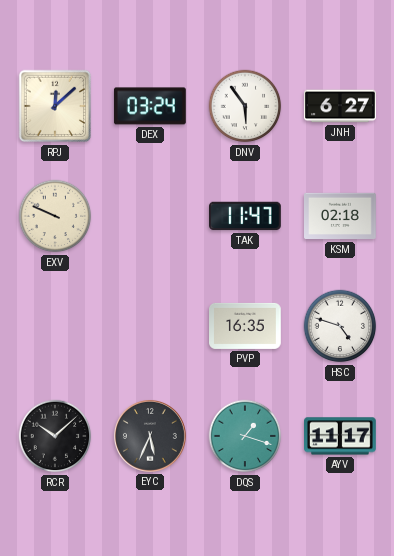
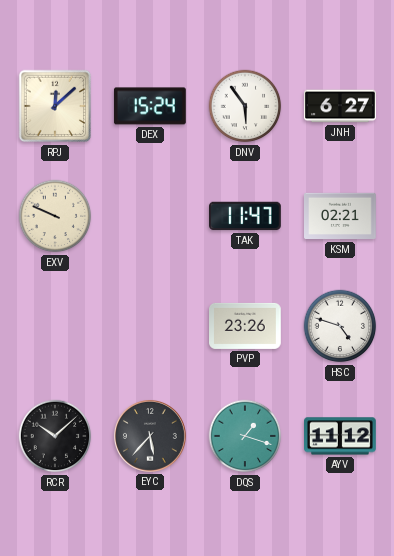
DEX: 03:24 -> 15:24
KSM: 02:18 -> 02:21
PVP: 16:35 -> 23:26
EYC: 5:34 -> 5:37
AYV: 11:17 -> 11:12
